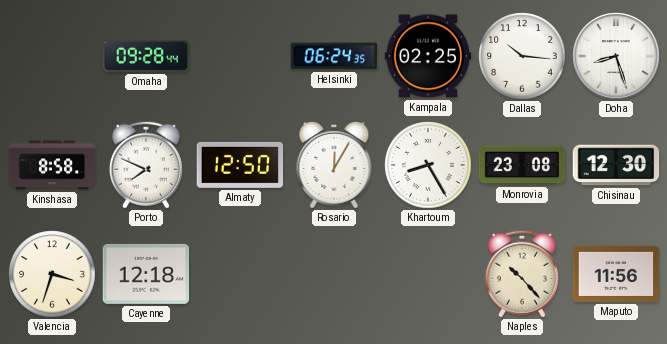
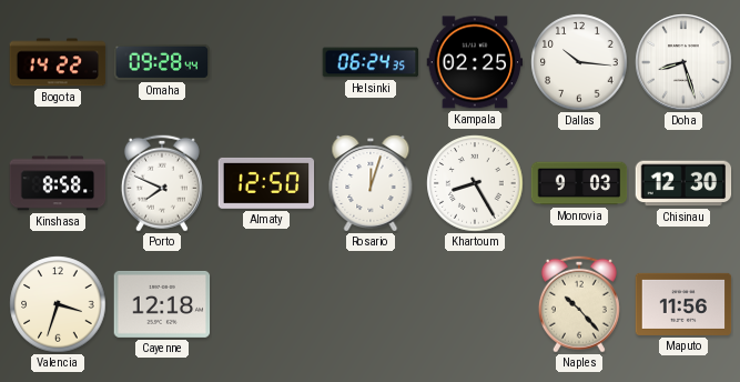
Bogota: none -> 14:22
Rosario: 12:05 -> 12:03
Monrovia: 23:08 -> 9:03
